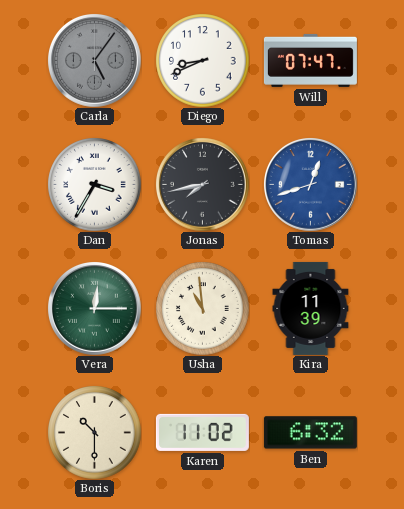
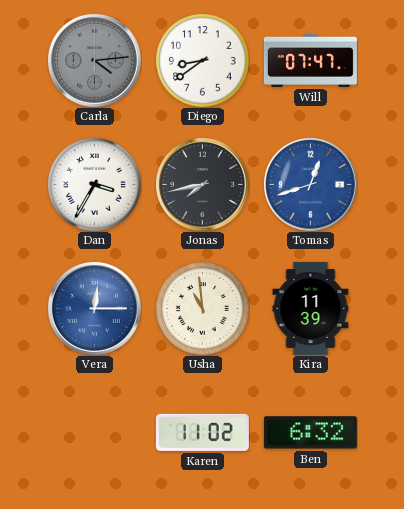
Carla: 5:06 -> 4:14
Diego: 8:41 -> 8:39
Vera dial: green -> blue
Boris: 10:30 -> none
